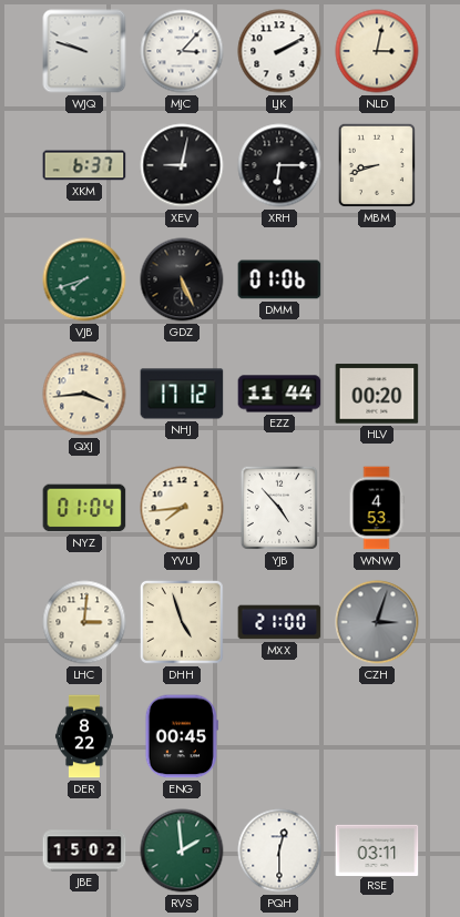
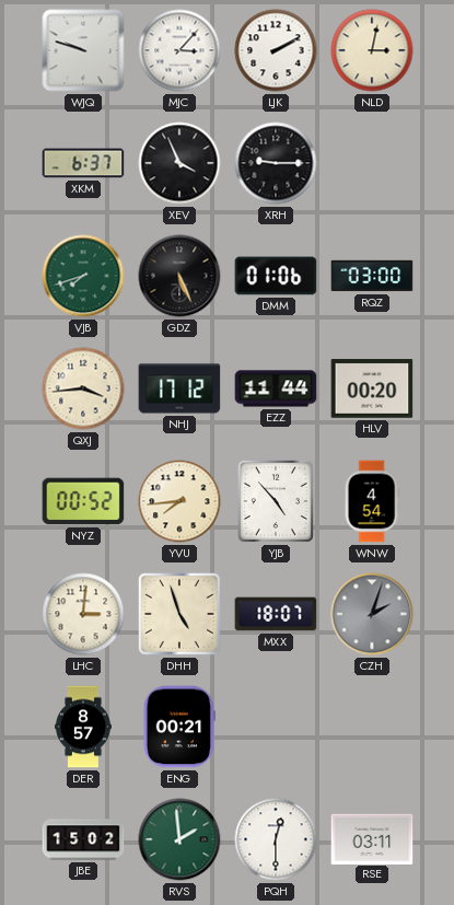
XEV: 9:02 -> 3:56
XRH: 6:15 -> 9:15
MBM: 8:42 -> none
RQZ: none -> 03:00
NYZ: 01:04 -> 00:52
WNW: 4:53 -> 4:54
MXX: 21:00 -> 18:07
CZH: 3:03 -> 2:03
DER: 8:22 -> 8:57
ENG: 00:45 -> 00:21
